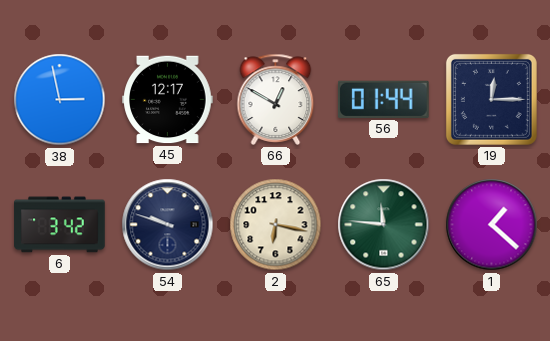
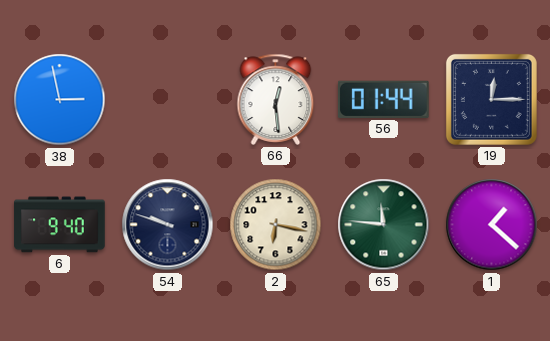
45: 12:17 -> none
66: 12:50 -> 12:29
6: 3:42 -> 9:40
